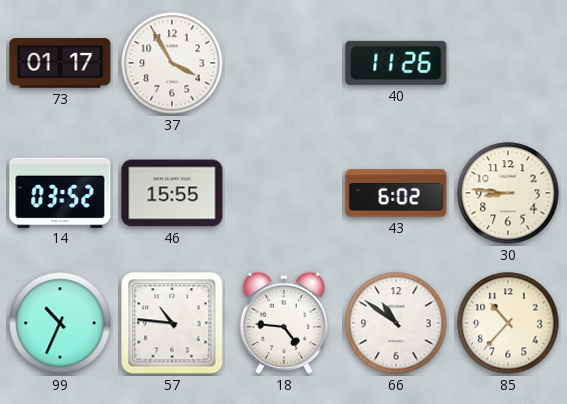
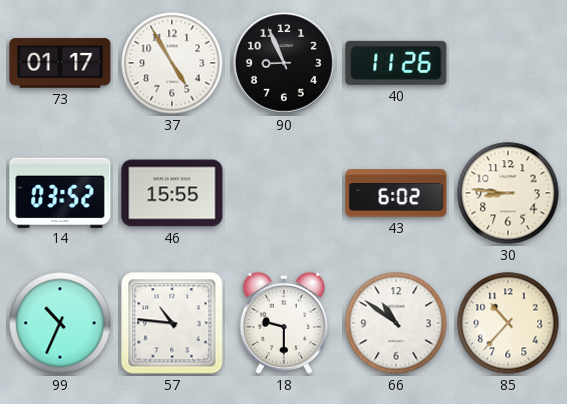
37: 3:55 -> 4:55
90: none -> 8:56
18: 4:46 -> 9:30
